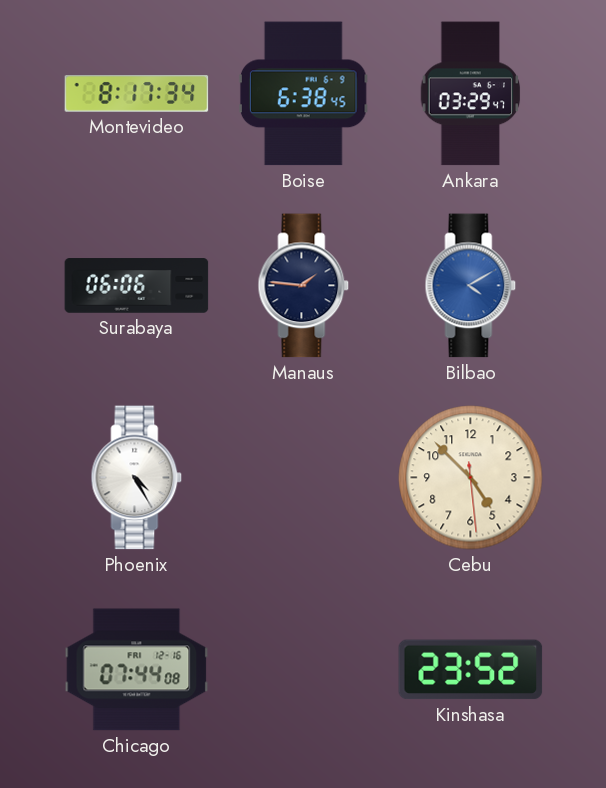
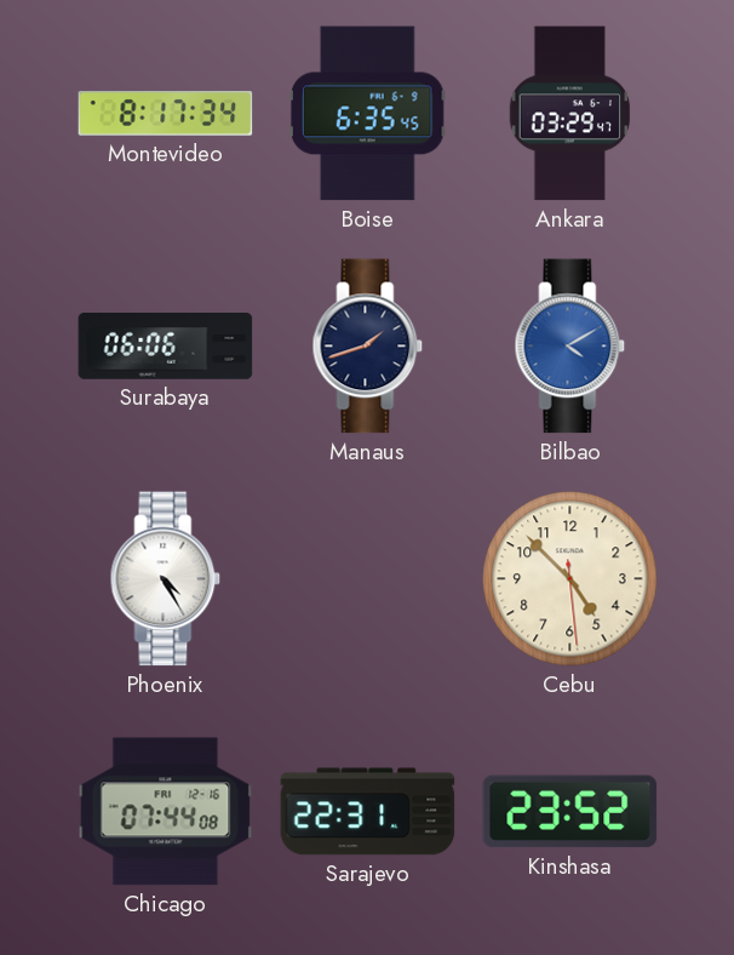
Boise: 6:38 -> 6:35
Manaus: 1:46 -> 1:42
Sarajevo: none -> 22:31
